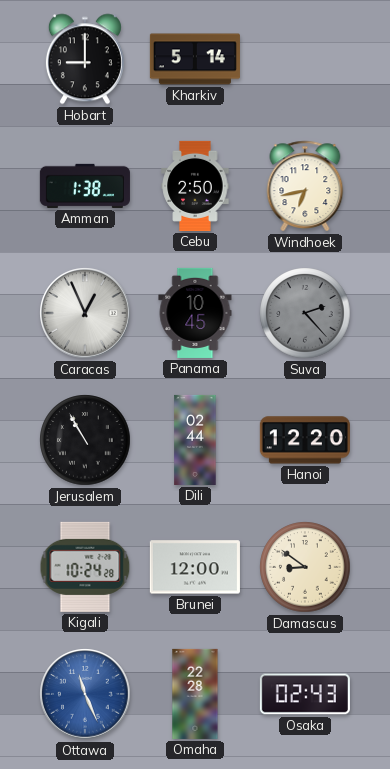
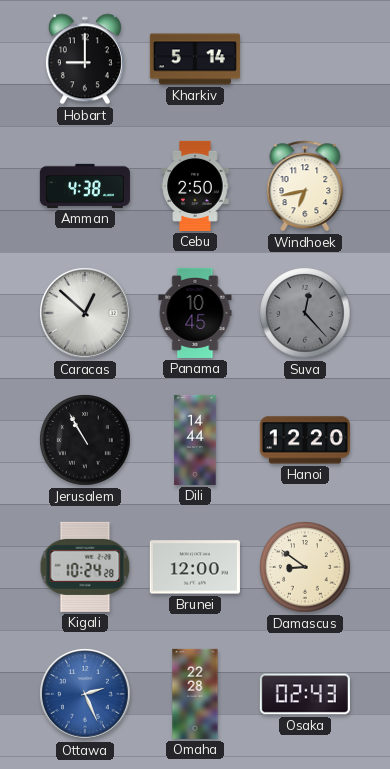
Amman: 1:38 -> 4:38
Caracas: 12:56 -> 12:52
Suva: 2:23 -> 12:23
Dili: 02:44 -> 14:44
Ottawa: 11:26 -> 2:26
